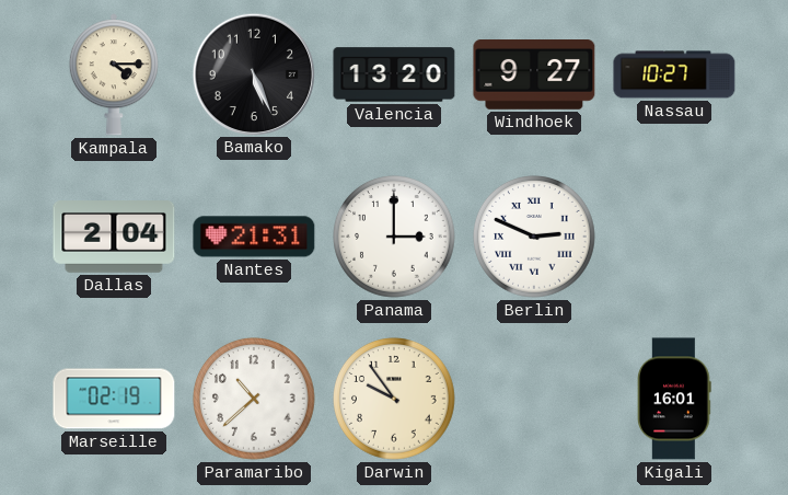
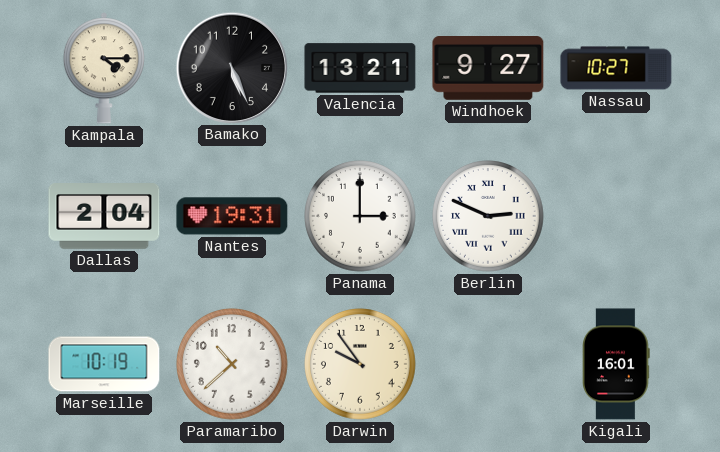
Valencia: 13:20 -> 13:21
Nantes: 21:31 -> 19:31
Marseille: 02:19 -> 10:19
